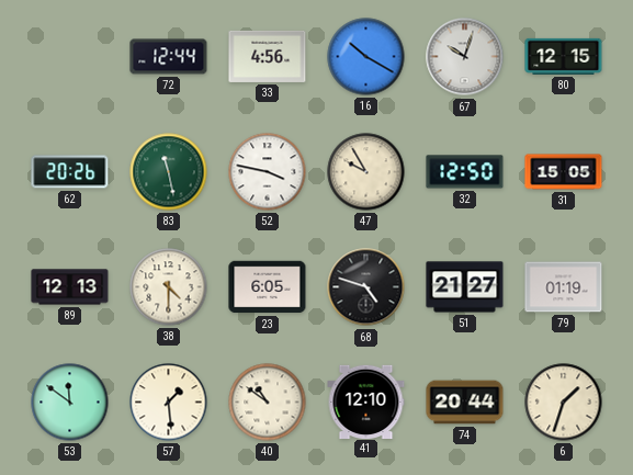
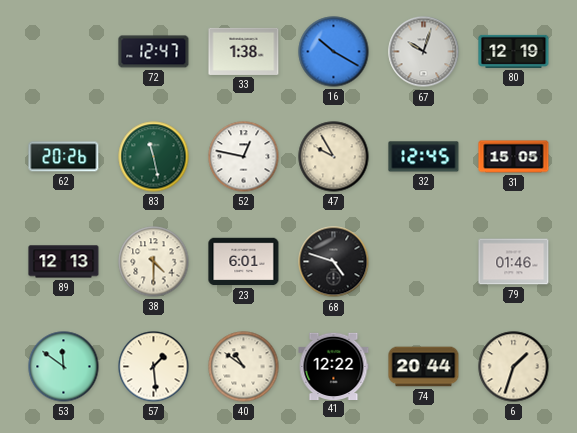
72: 12:44 -> 12:47
33: 4:56 -> 1:38
80: 12:15 -> 12:19
52: 3:47 -> 12:47
32: 12:50 -> 12:45
23: 6:05 -> 6:01
51: 21:27 -> none
79: 01:19 -> 01:46
41: 12:10 -> 12:22
